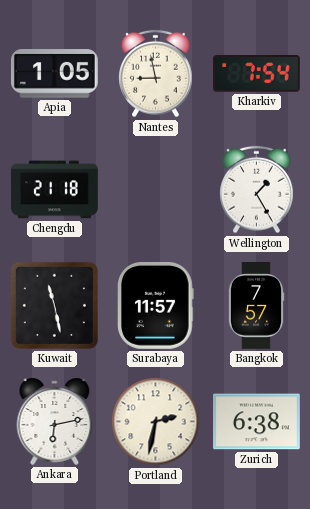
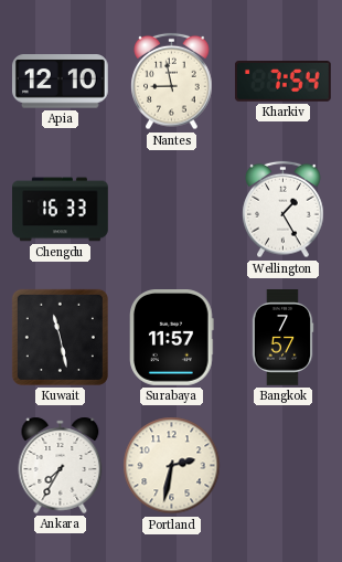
Apia: 1:05 -> 12:10
Chengdu: 21:18 -> 16:33
Ankara: 6:13 -> 7:35
Zurich: 6:38 -> none
